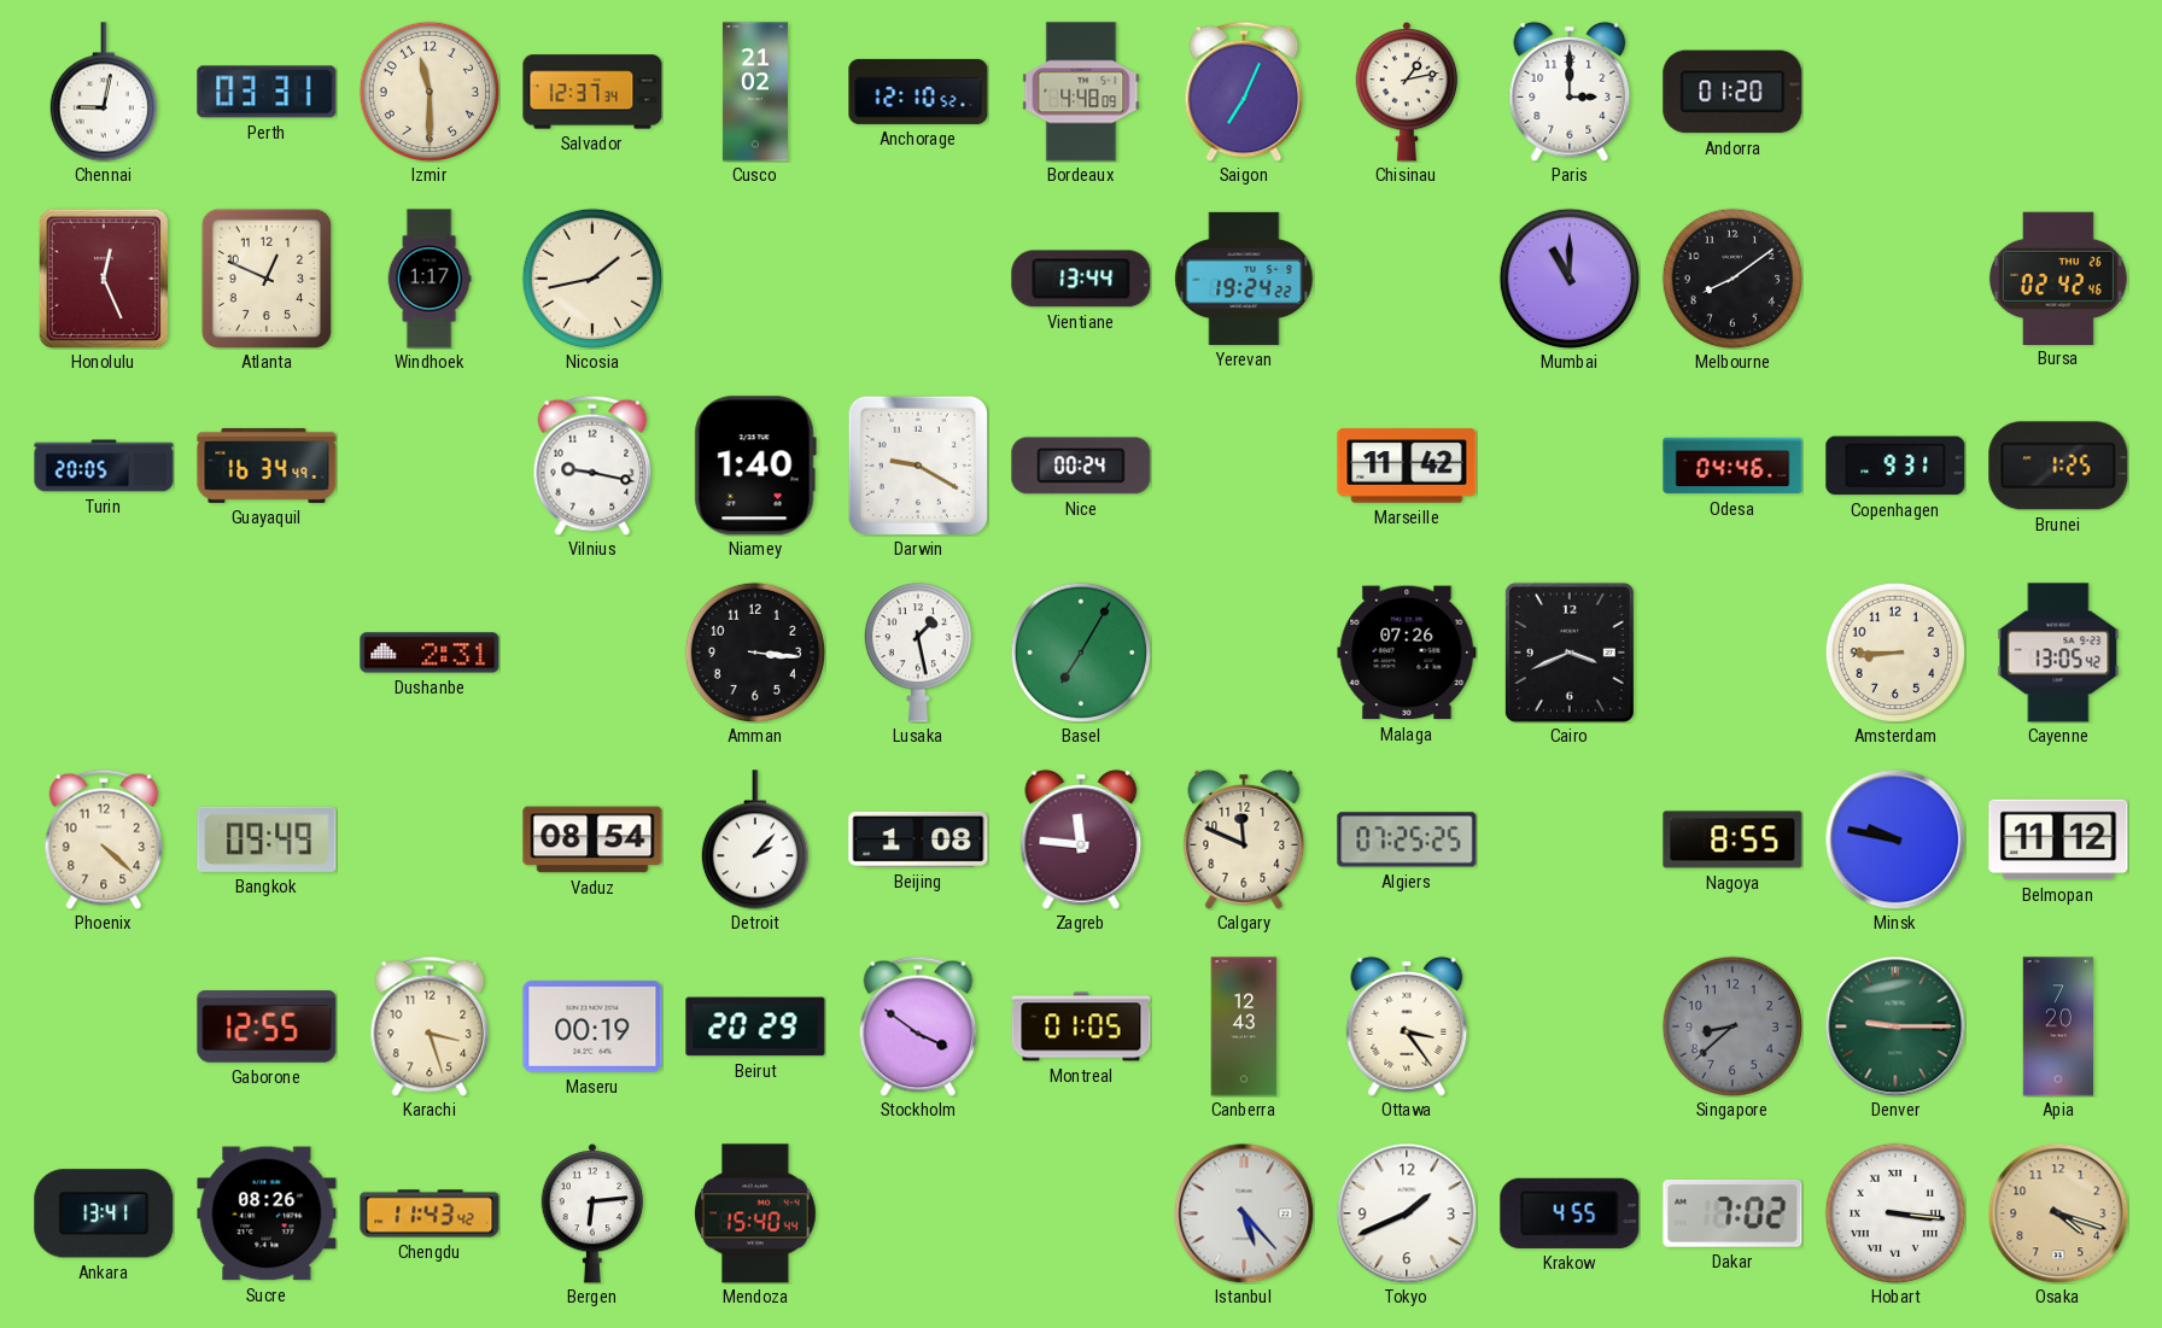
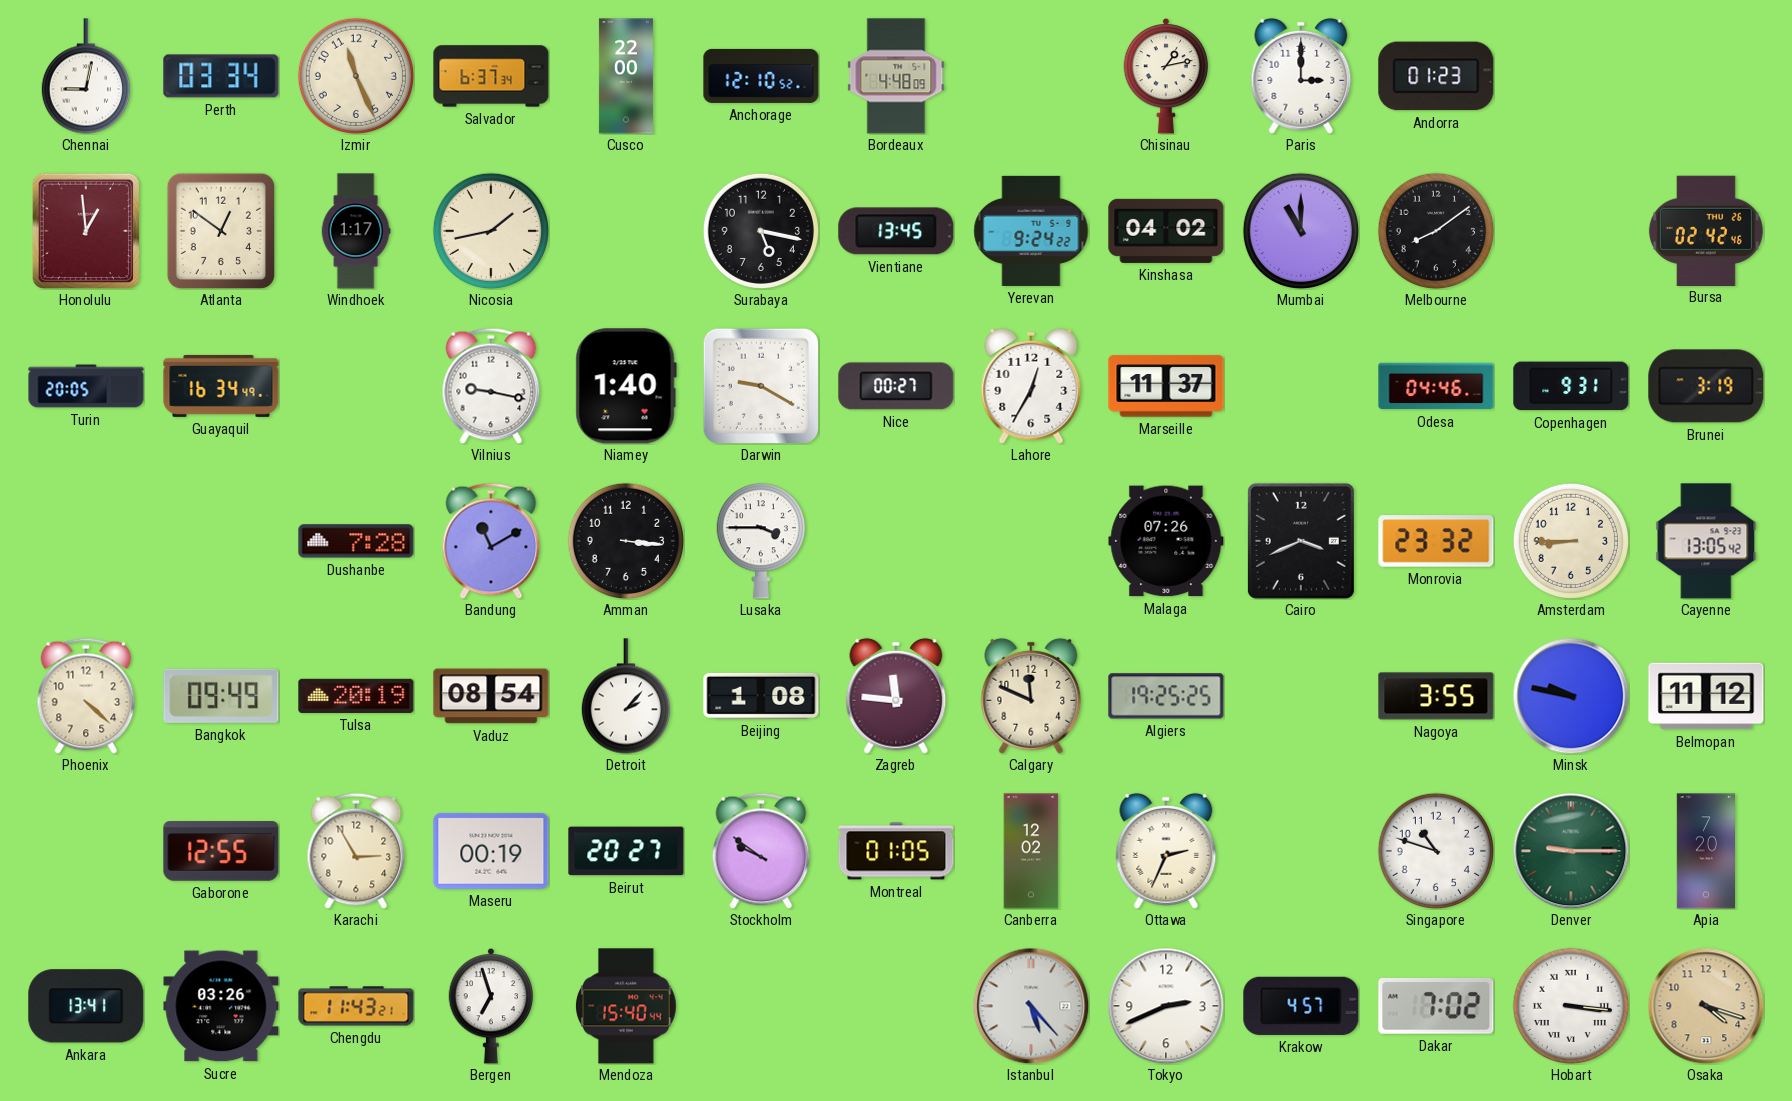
Perth: 03:31 -> 03:34
Izmir: 11:30 -> 11:26
Salvador: 12:37 -> 6:37
Cusco: 21:02 -> 22:00
Saigon: 7:04 -> none
Andorra: 01:20 -> 01:23
Honolulu: 12:26 -> 12:59
Atlanta: 12:49 -> 12:51
Surabaya: none -> 5:17
Vientiane: 13:44 -> 13:45
Yerevan: 19:24 -> 9:24
Kinshasa: none -> 04:02
Nice: 00:24 -> 00:27
Lahore: none -> 12:35
Marseille: 11:42 -> 11:37
Brunei: 1:25 -> 3:19
Dushanbe: 2:31 -> 7:28
Bandung: none -> 11:10
Lusaka: 1:28 -> 3:45
Basel: 7:05 -> none
Monrovia: none -> 23:32
Tulsa: none -> 20:19
Algiers: 07:25 -> 19:25
Nagoya: 8:55 -> 3:55
Karachi: 3:27 -> 2:55
Beirut: 20:29 -> 20:27
Stockholm: 3:51 -> 9:51
Canberra: 12:43 -> 12:02
Ottawa: 3:24 -> 2:34
Singapore: 8:38 -> 10:48
Singapore dial: grey -> white
Sucre: 08:26 -> 03:26
Chengdu: 11:43:42 -> 11:43:21
Bergen: 6:14 -> 6:57
Tokyo: 1:41 -> 2:41
Krakow: 4:55 -> 4:57
